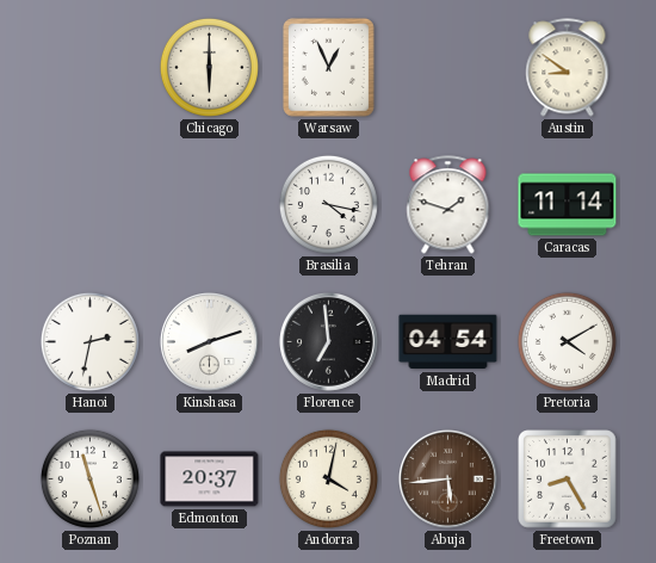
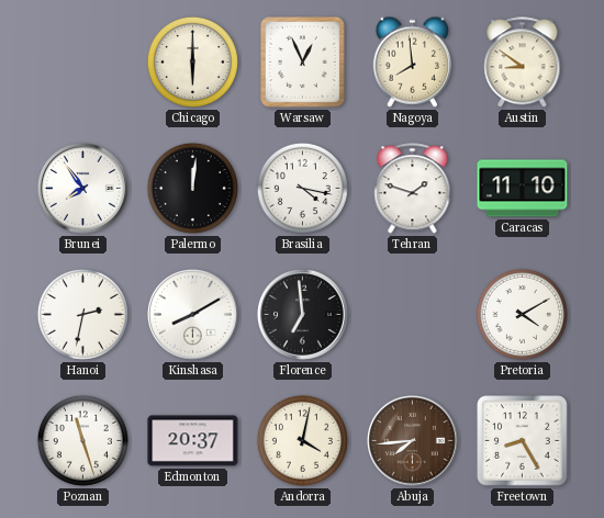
Nagoya: none -> 7:59
Brunei: none -> 7:54
Palermo: none -> 12:01
Caracas: 11:14 -> 11:10
Kinshasa: 8:12 -> 8:10
Madrid: 04:54 -> none
Abuja: 5:44 -> 7:44
